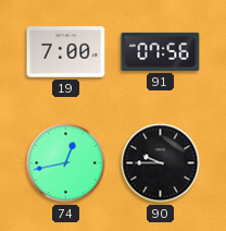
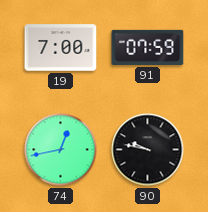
91: 07:56 -> 07:59
90: 9:45 -> 9:47
